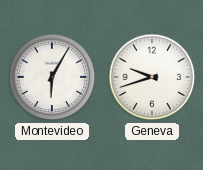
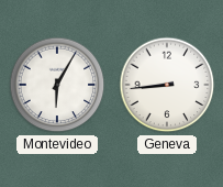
Geneva: 9:42 -> 8:44
